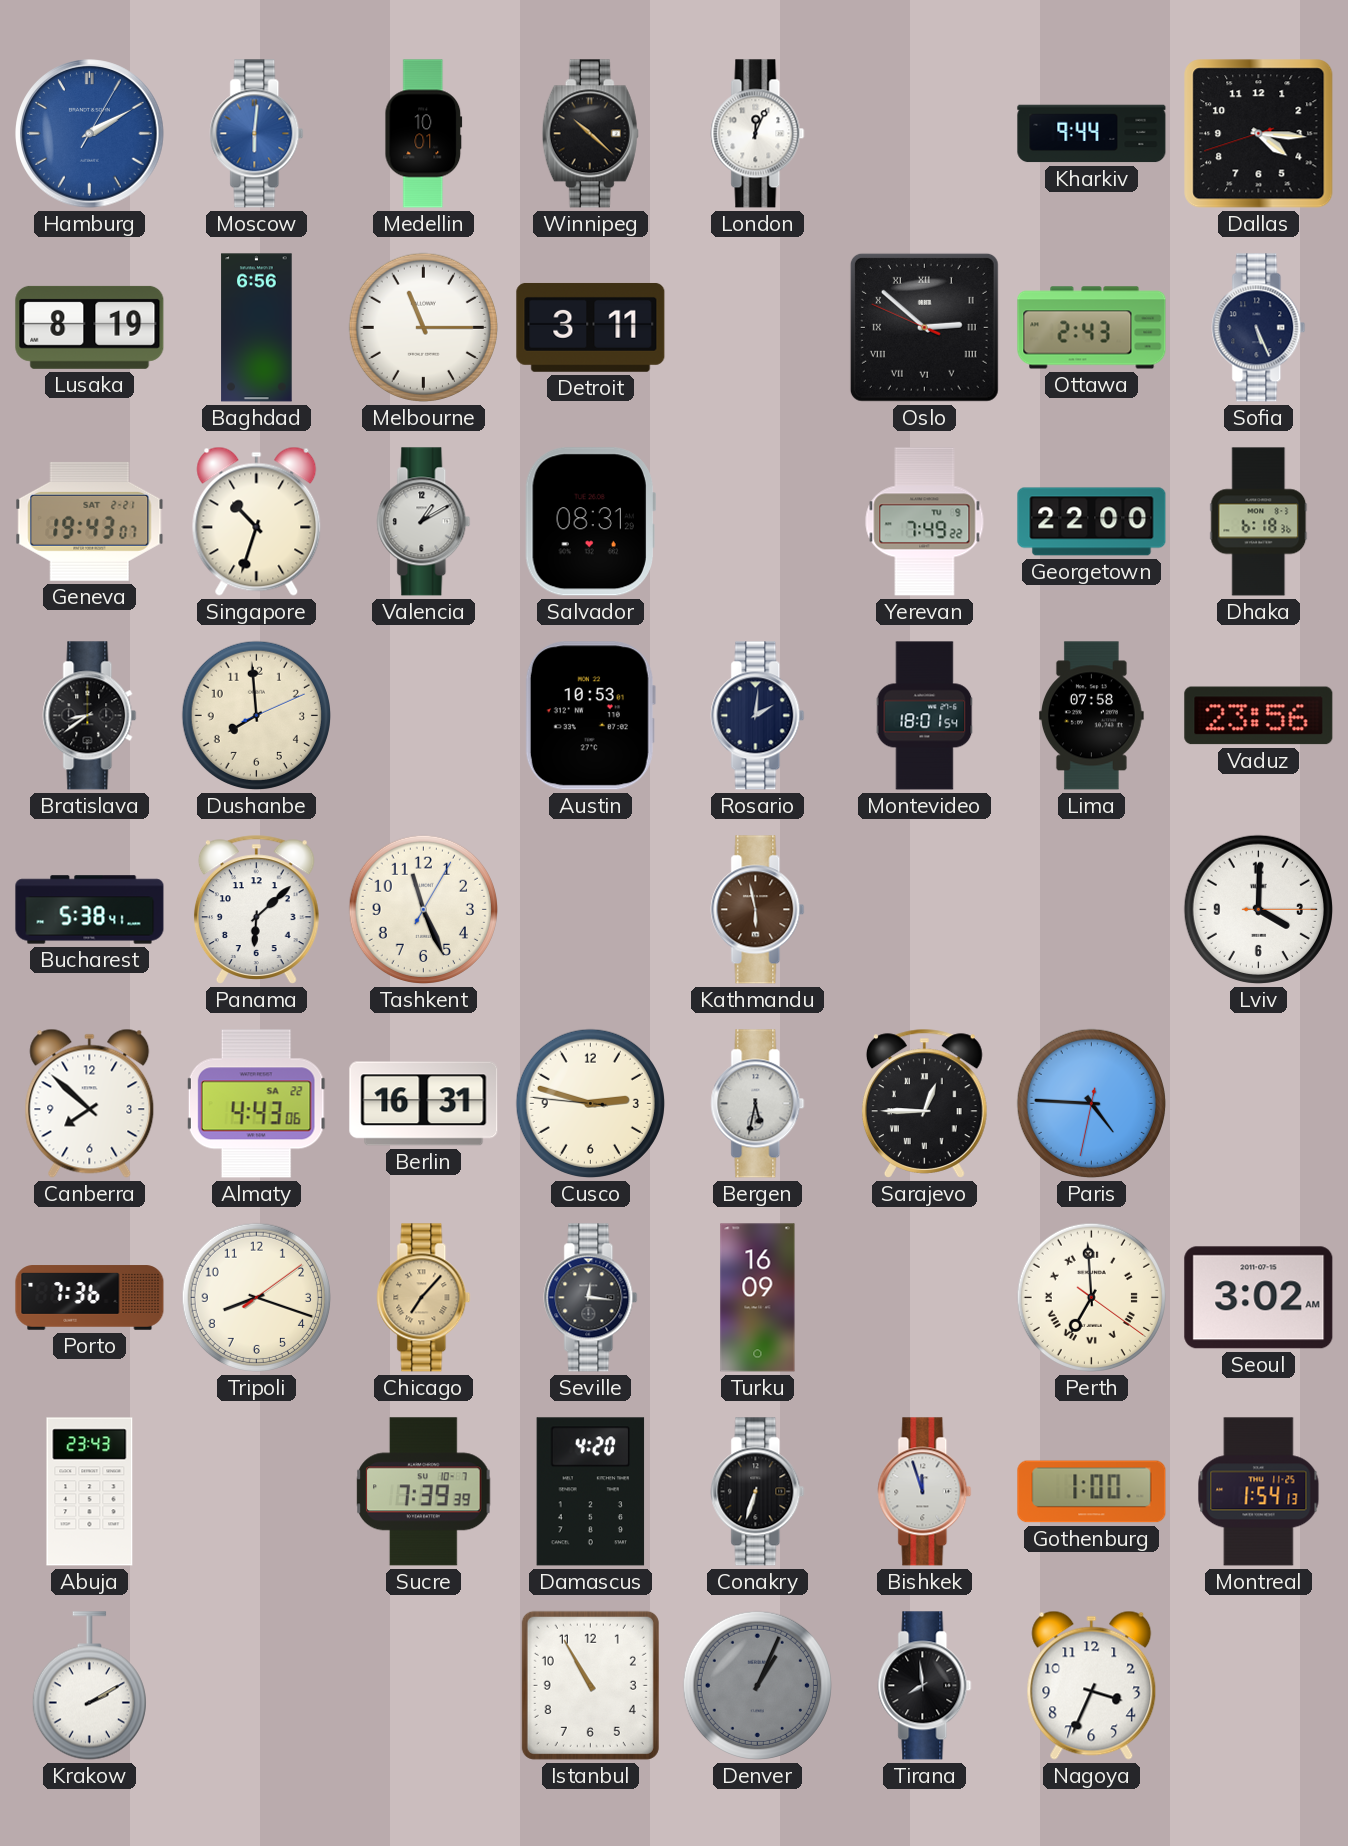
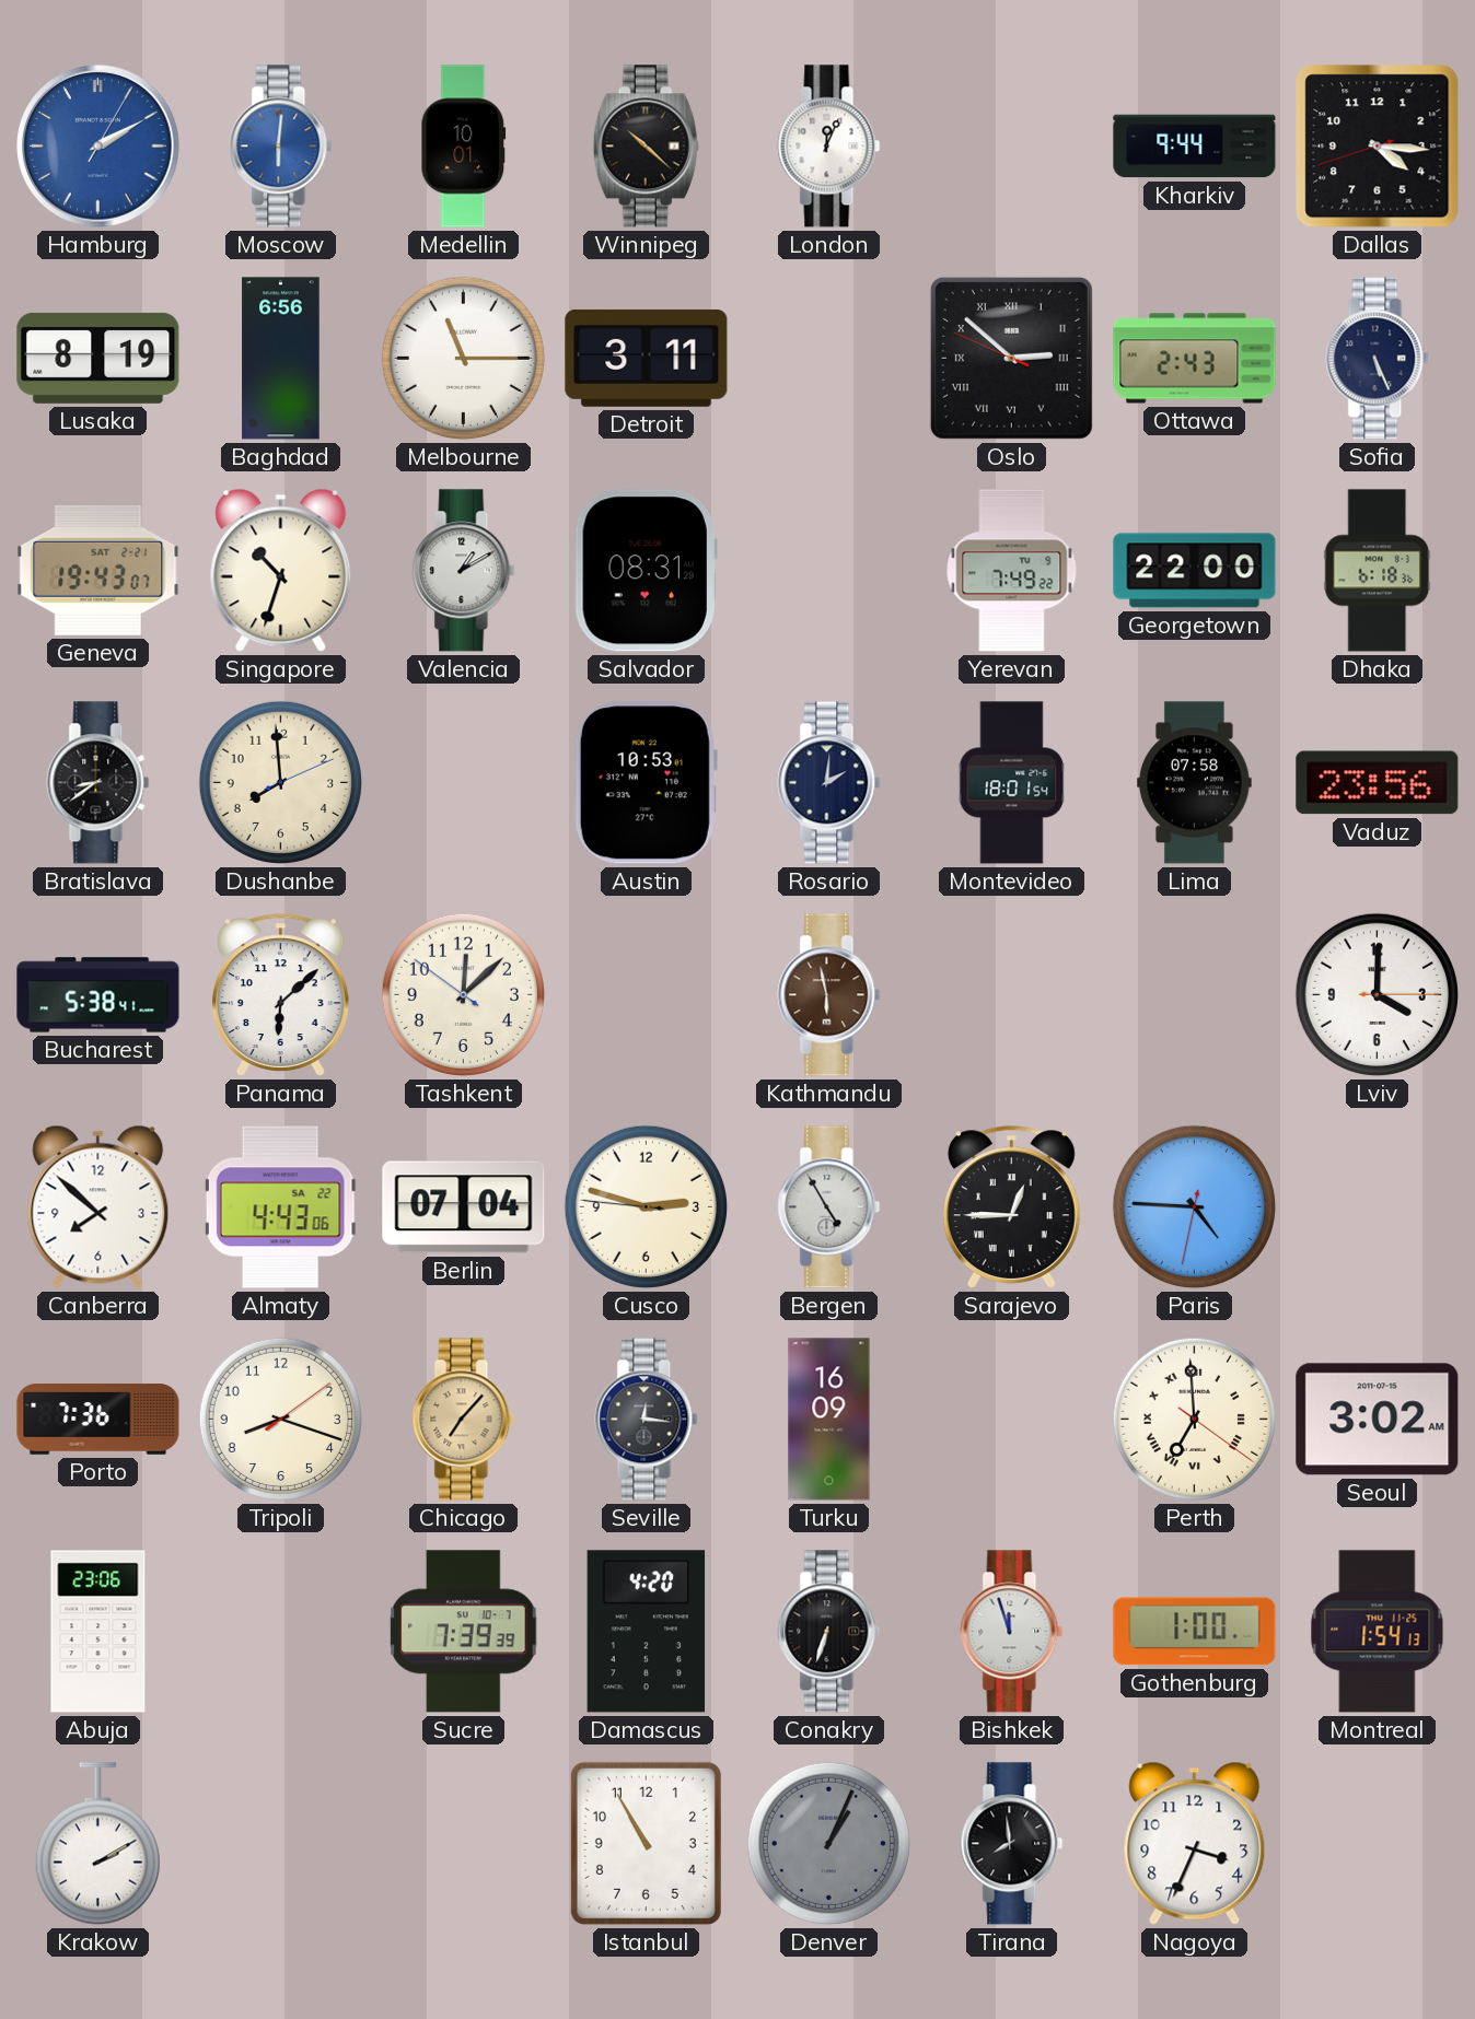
Tashkent: 11:26 -> 12:07
Berlin: 16:31 -> 07:04
Bergen: 5:32 -> 4:55
Abuja: 23:43 -> 23:06
